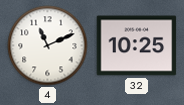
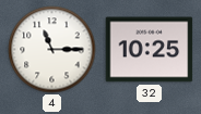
4: 11:11 -> 11:15
